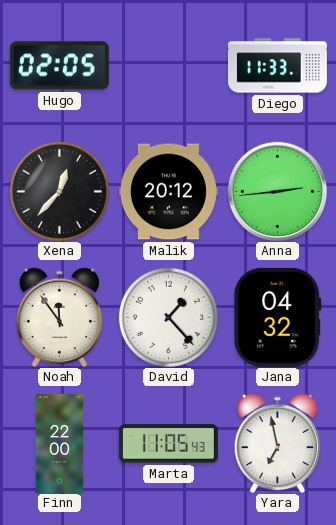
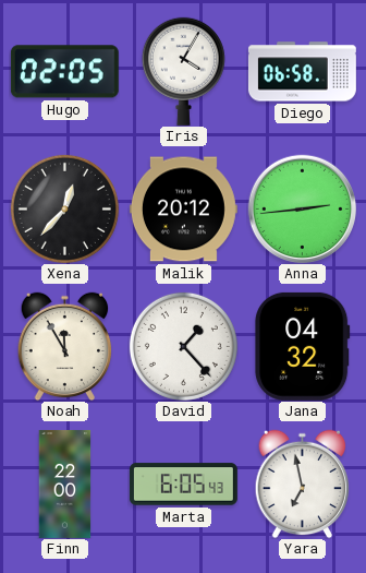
Iris: none -> 4:05
Diego: 11:33 -> 06:58
Noah: 11:54 -> 11:55
Marta: 11:05 -> 6:05
